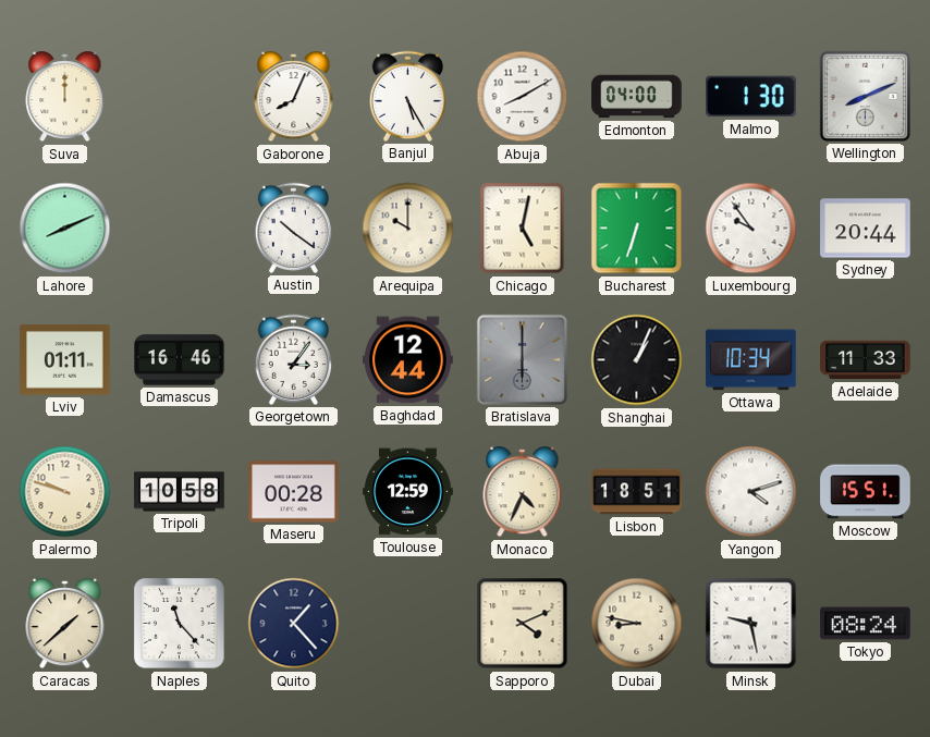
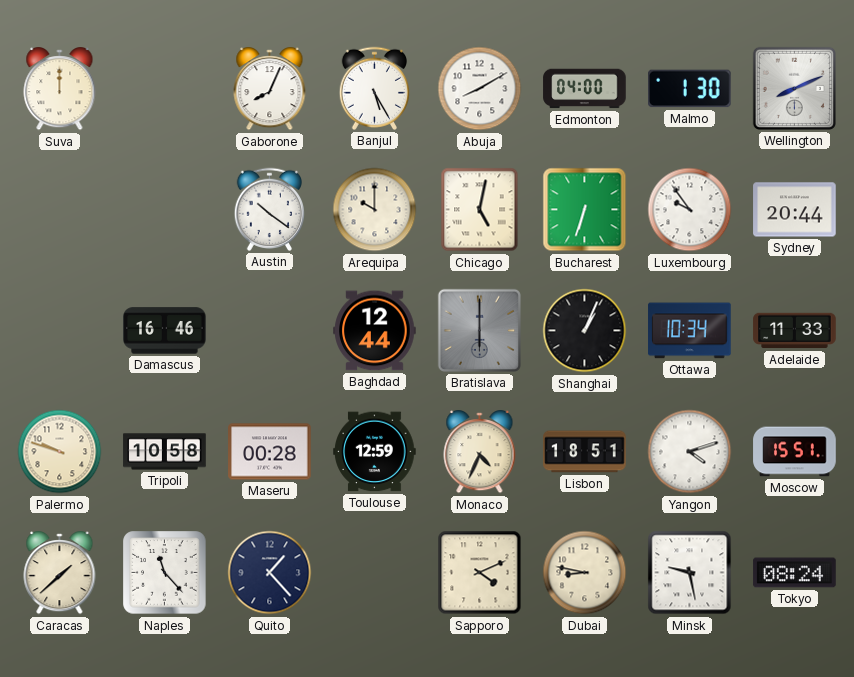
Lahore: 8:11 -> none
Lviv: 01:11 -> none
Georgetown: 3:06 -> none
